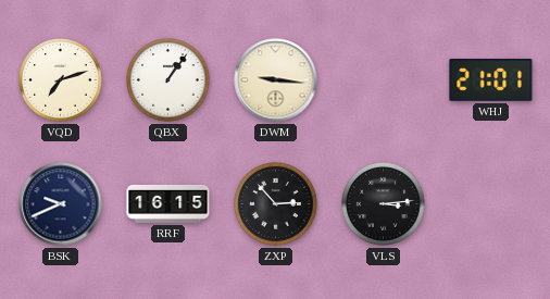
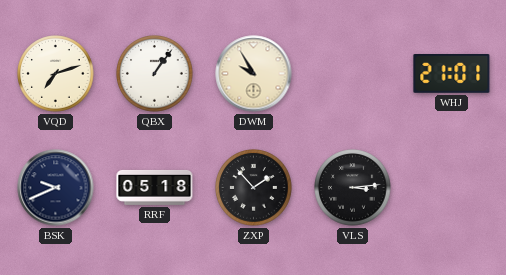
DWM: 9:16 -> 9:55
RRF: 16:15 -> 05:18
ZXP: 2:53 -> 1:53
